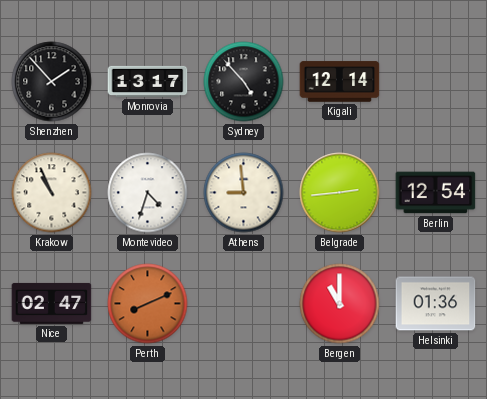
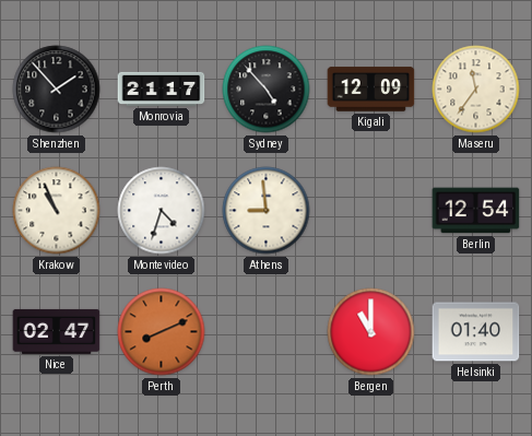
Monrovia: 13:17 -> 21:17
Kigali: 12:14 -> 12:09
Maseru: none -> 11:36
Belgrade: 2:44 -> none
Helsinki: 01:36 -> 01:40
